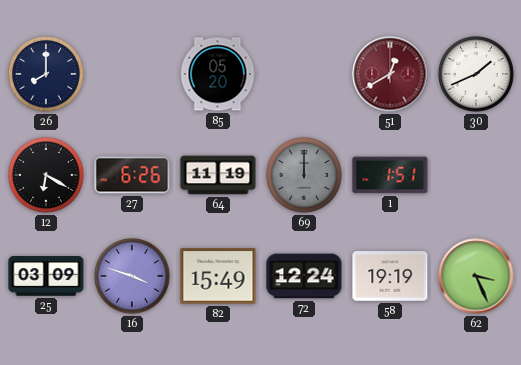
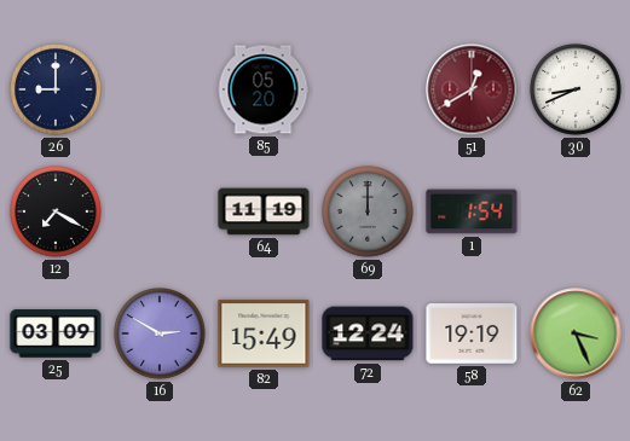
26: 8:00 -> 9:00
30: 1:41 -> 8:41
12: 6:20 -> 7:20
27: 6:26 -> none
1: 1:51 -> 1:54
16: 3:48 -> 2:50
